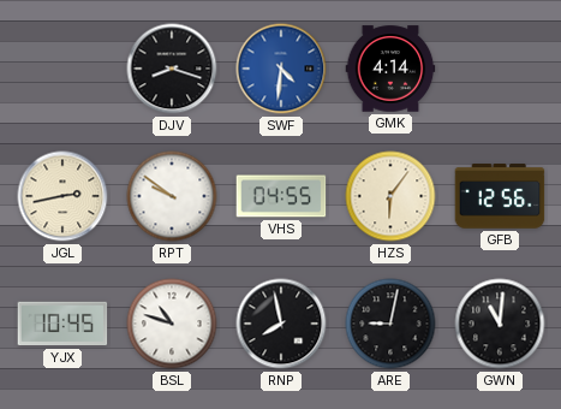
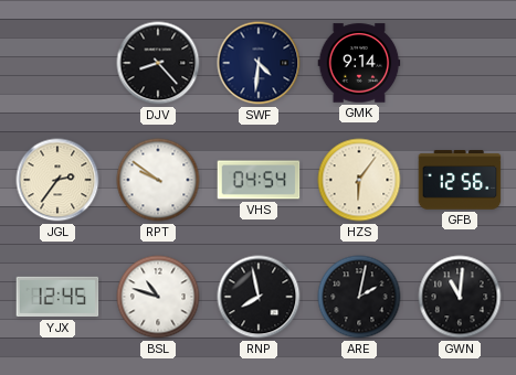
DJV: 8:18 -> 8:23
SWF dial: blue -> navy
GMK: 4:14 -> 9:14
JGL: 2:43 -> 2:36
VHS: 04:55 -> 04:54
YJX: 10:45 -> 12:45
ARE: 9:02 -> 2:02
